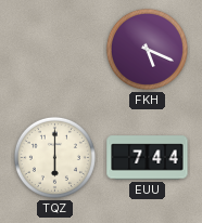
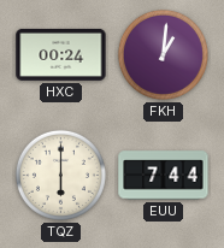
HXC: none -> 00:24
FKH: 5:19 -> 1:01
